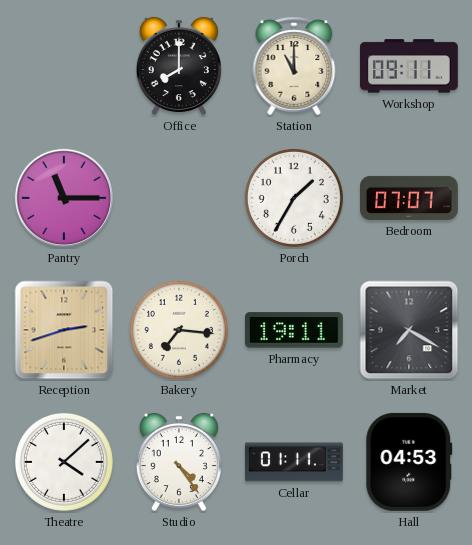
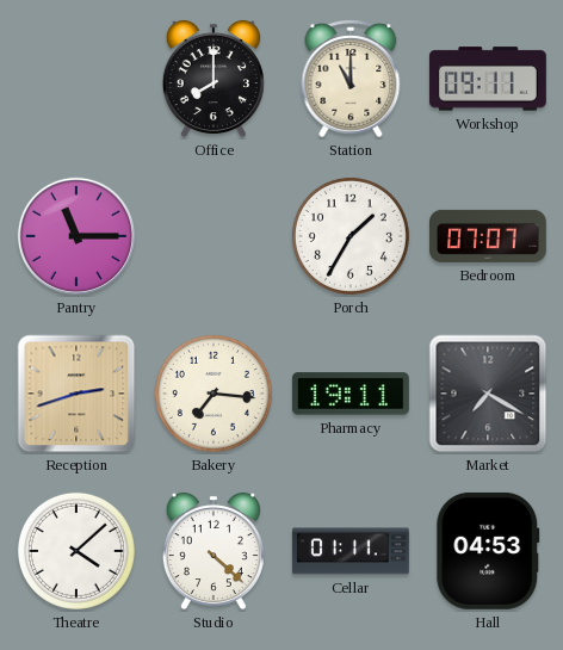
Studio: 4:24 -> 4:22
